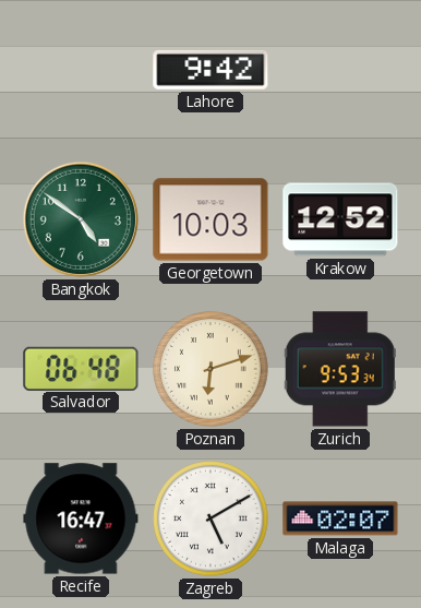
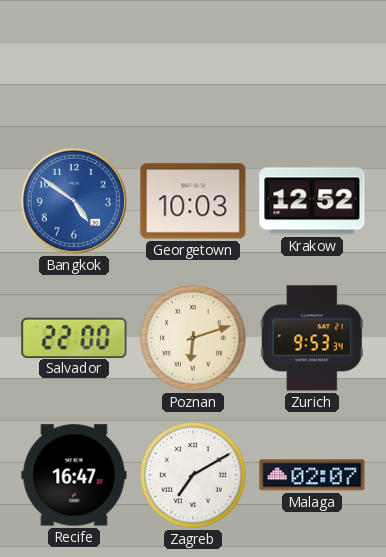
Lahore: 9:42 -> none
Bangkok dial: green -> blue
Salvador: 06:48 -> 22:00
Zagreb: 5:10 -> 7:10
